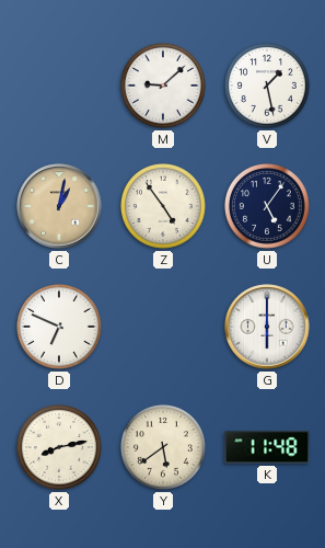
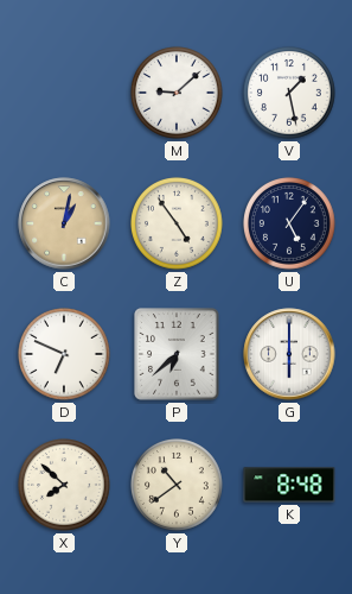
P: none -> 6:38
X: 8:13 -> 7:52
Y: 5:39 -> 10:39
K: 11:48 -> 8:48
